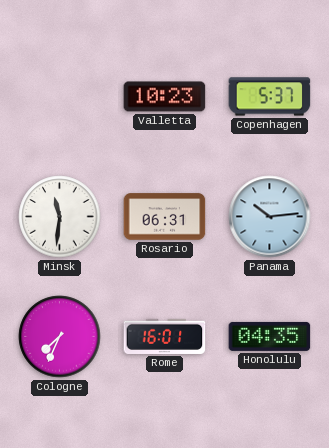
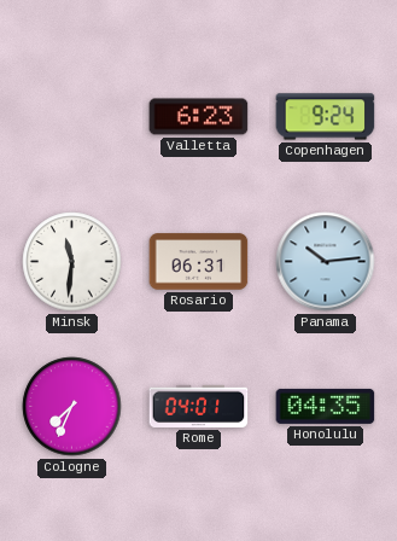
Valletta: 10:23 -> 6:23
Copenhagen: 5:37 -> 9:24
Rome: 16:01 -> 04:01
